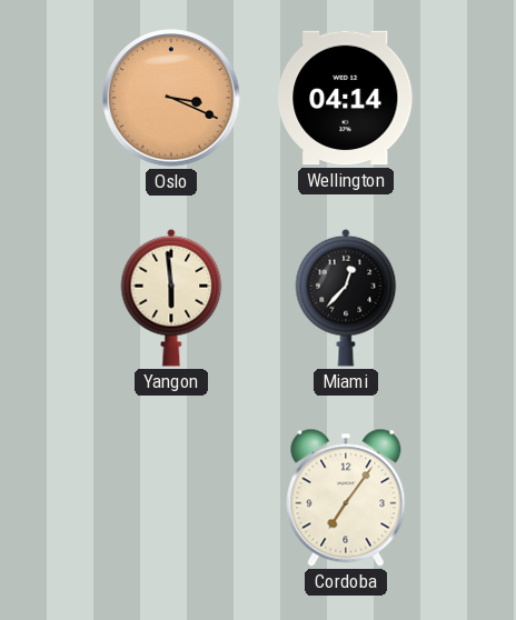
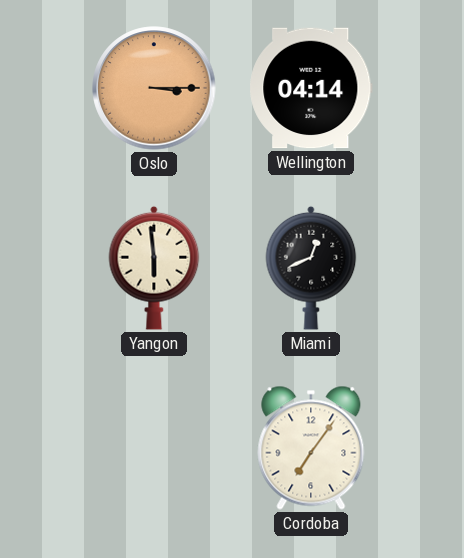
Oslo: 3:19 -> 3:15
Miami: 12:37 -> 12:41
